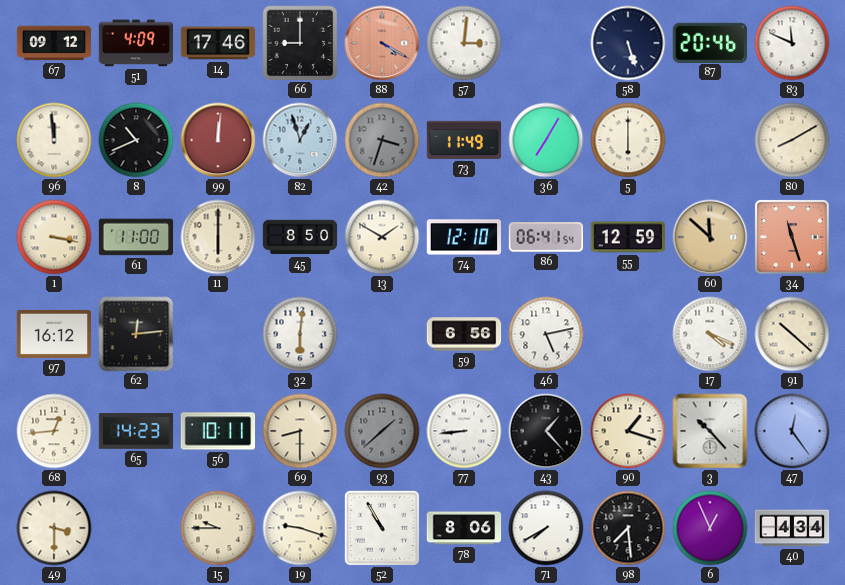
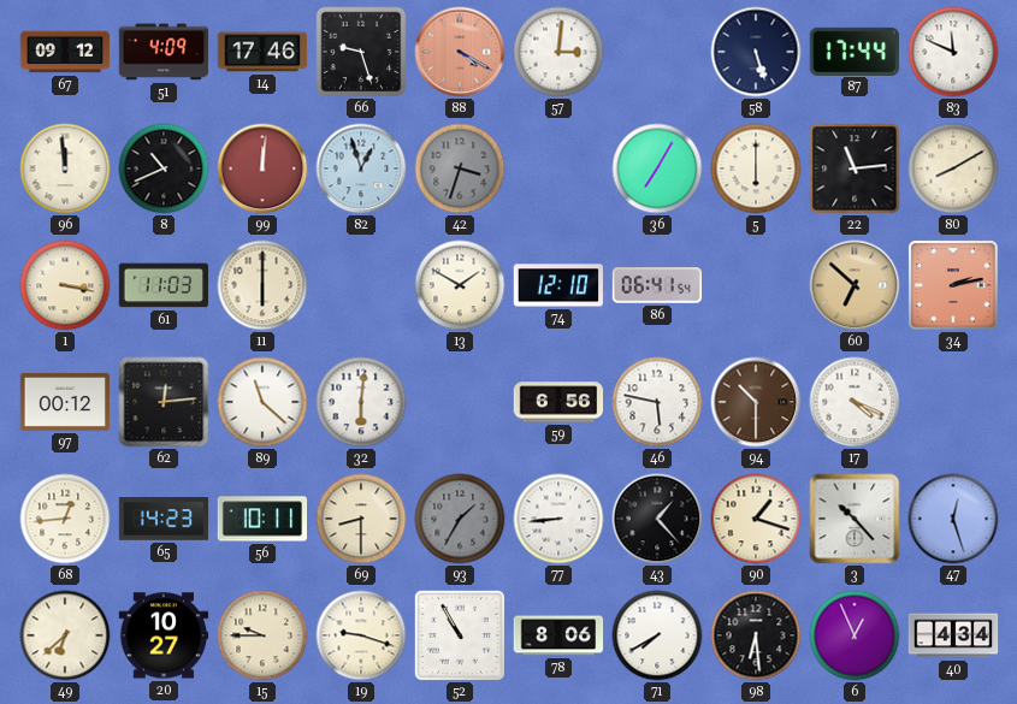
66: 9:00 -> 9:27
87: 20:46 -> 17:44
73: 11:49 -> none
22: none -> 11:14
61: 11:00 -> 11:03
45: 8:50 -> none
55: 12:59 -> none
60: 11:52 -> 6:52
34: 11:27 -> 2:13
97: 16:12 -> 00:12
89: none -> 11:22
46: 5:13 -> 5:47
94: none -> 10:30
91: 10:22 -> none
93: 1:38 -> 1:35
47: 12:24 -> 12:27
49: 3:30 -> 6:38
20: none -> 10:27
98: 7:29 -> 6:29
